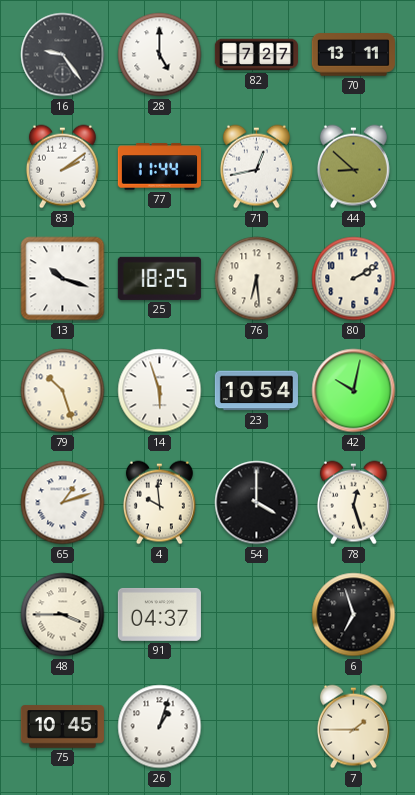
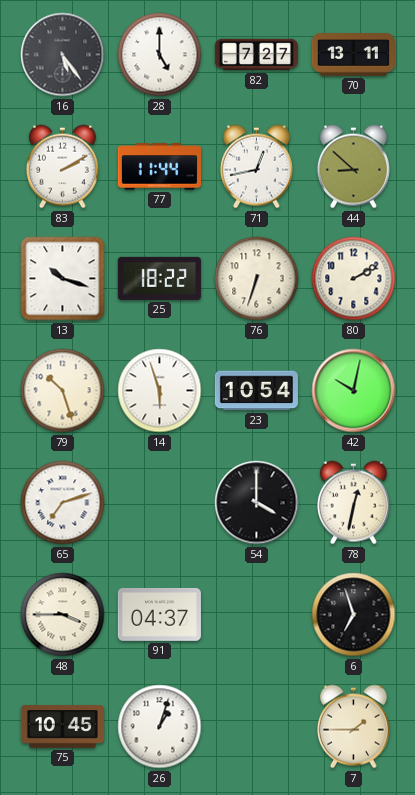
16: 9:24 -> 5:24
83: 2:09 -> 2:10
25: 18:25 -> 18:22
76: 6:29 -> 6:33
65: 1:12 -> 7:12
4: 9:59 -> none
78: 12:27 -> 12:32
